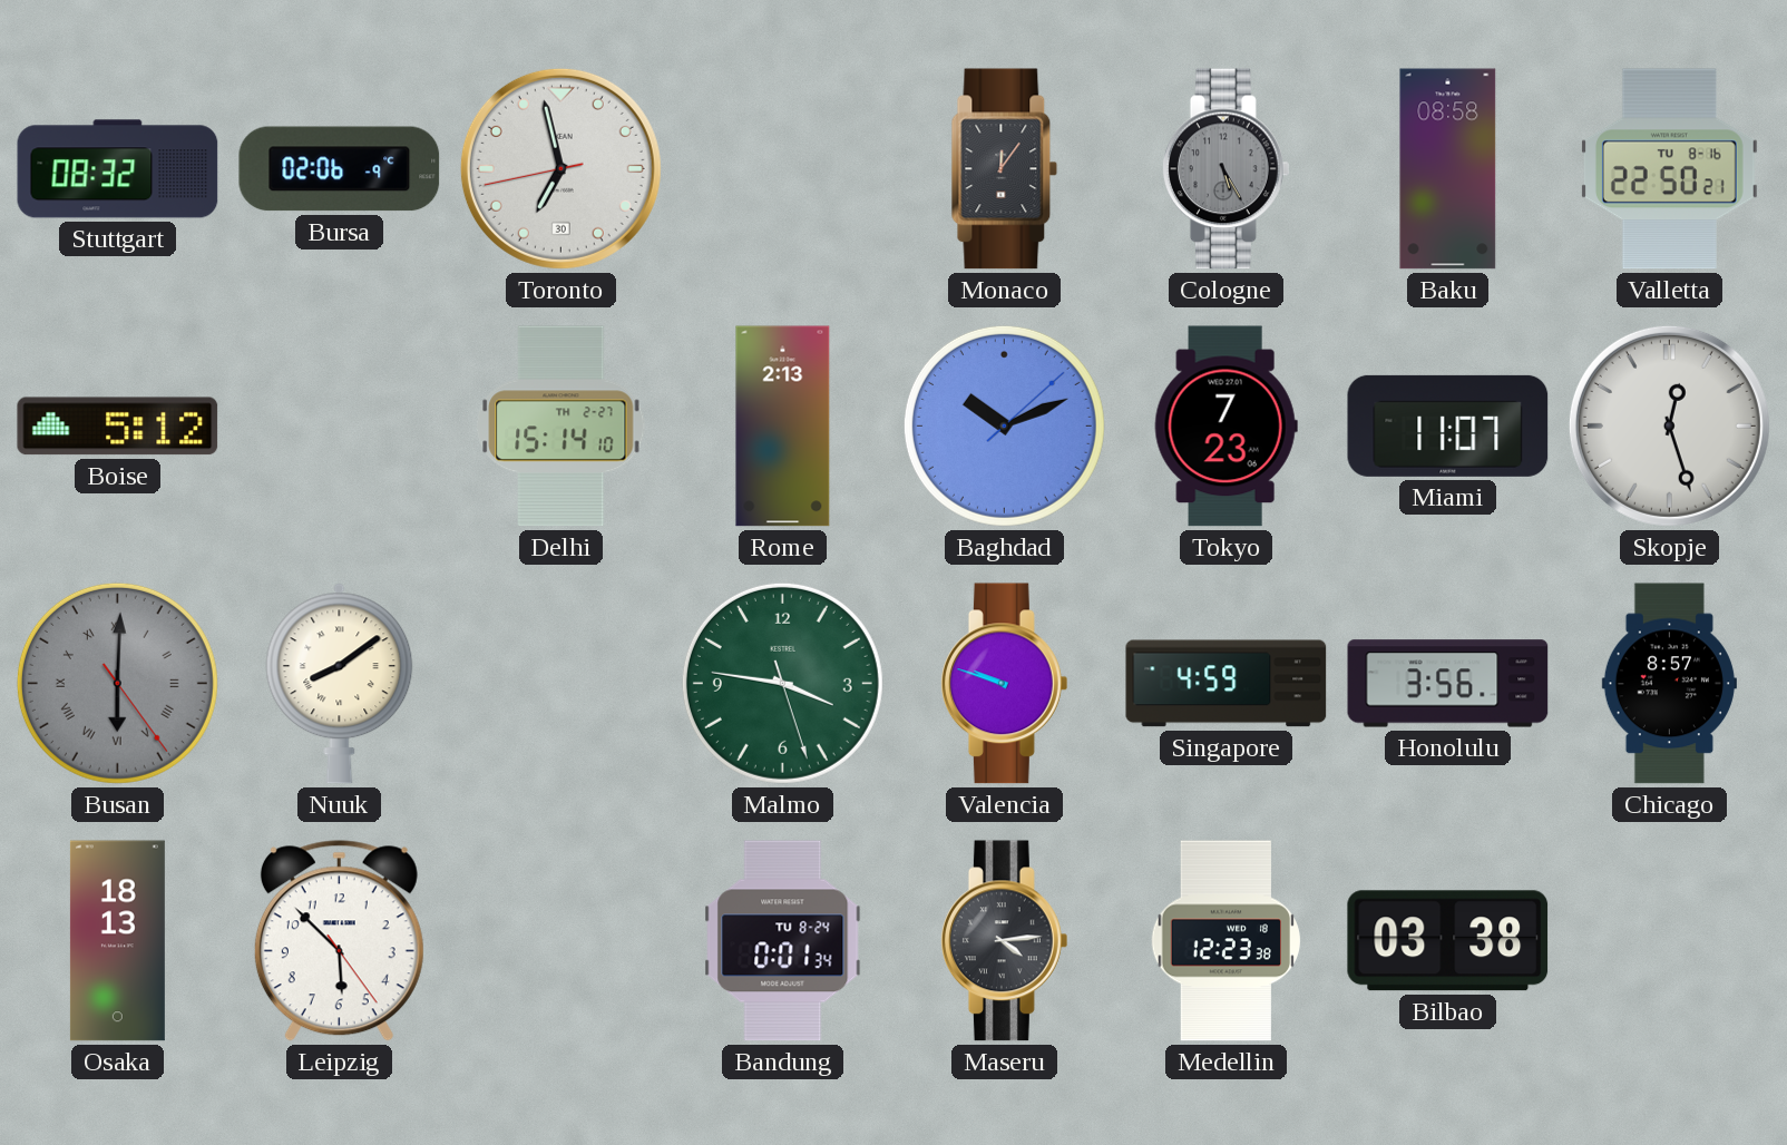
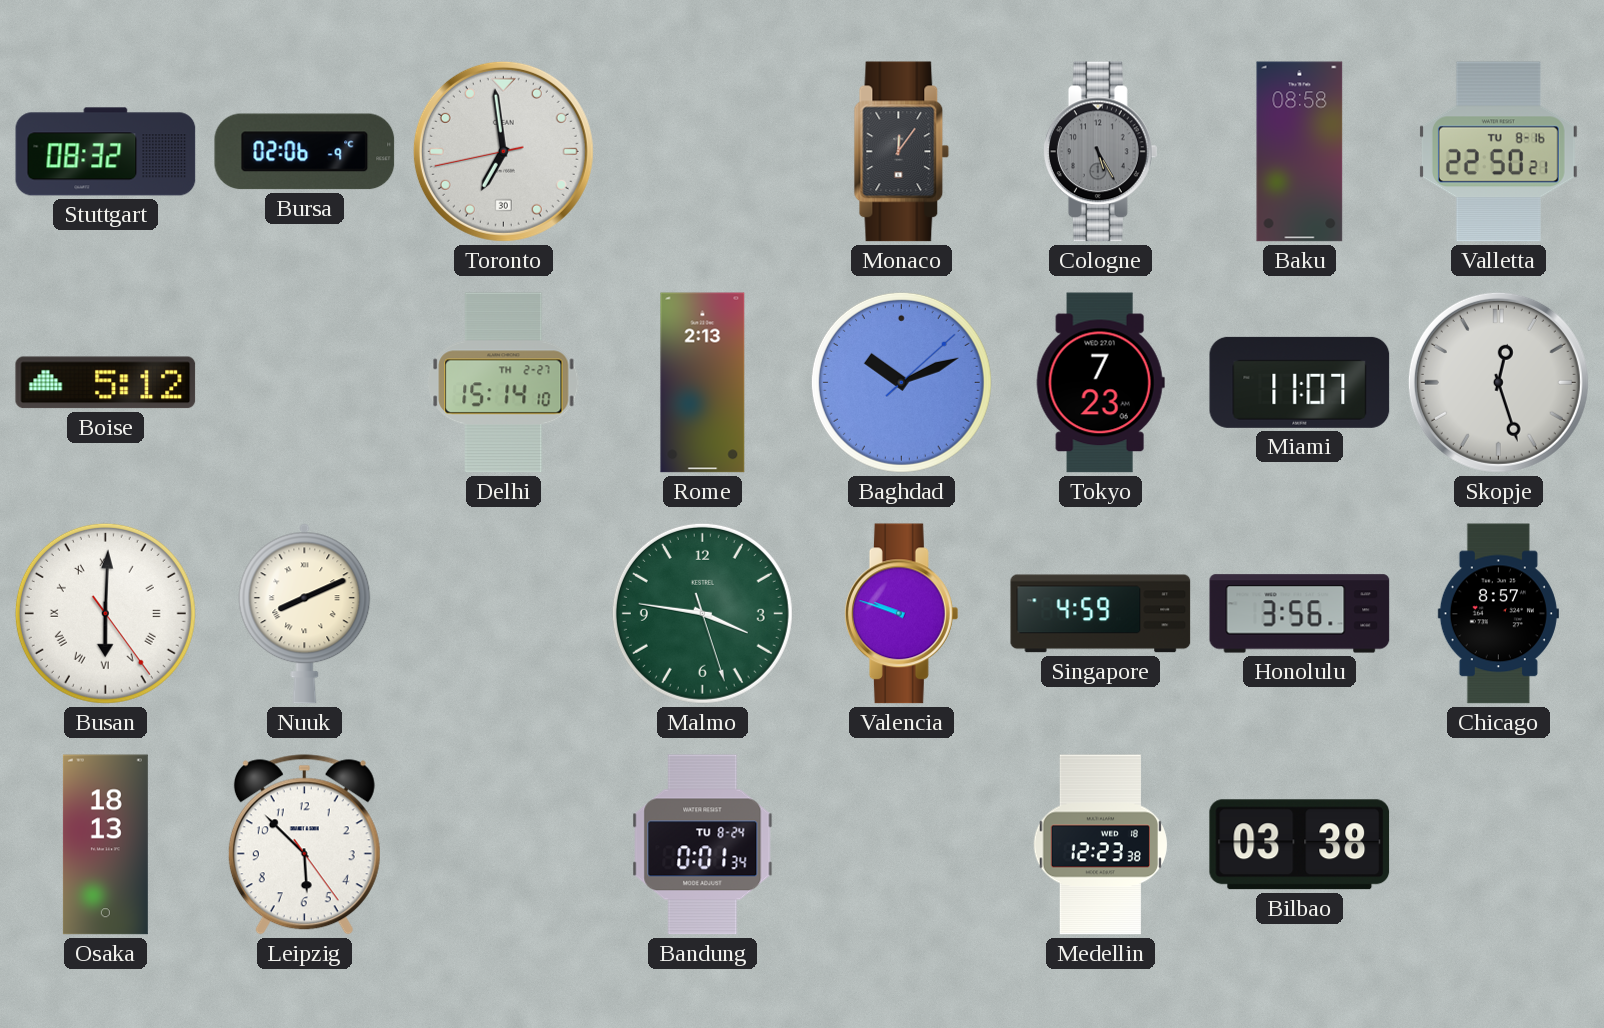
Toronto: 6:57 -> 6:58
Busan dial: grey -> white
Nuuk: 8:09 -> 8:11
Maseru: 4:14 -> none
